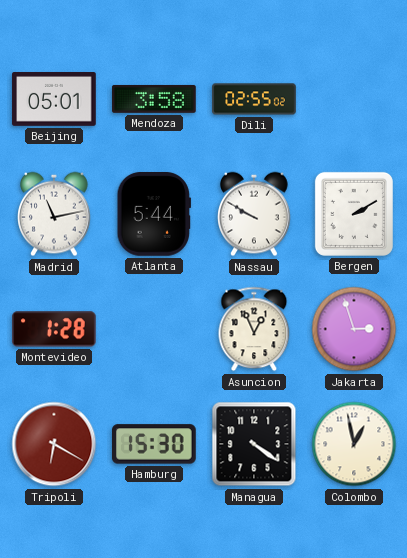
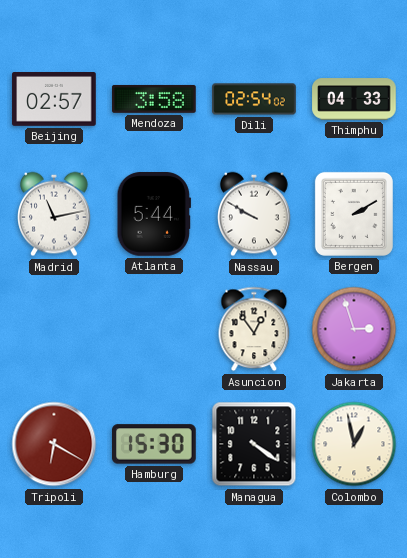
Beijing: 05:01 -> 02:57
Dili: 02:55 -> 02:54
Thimphu: none -> 04:33
Montevideo: 1:28 -> none
Asuncion: 12:56 -> 12:54
